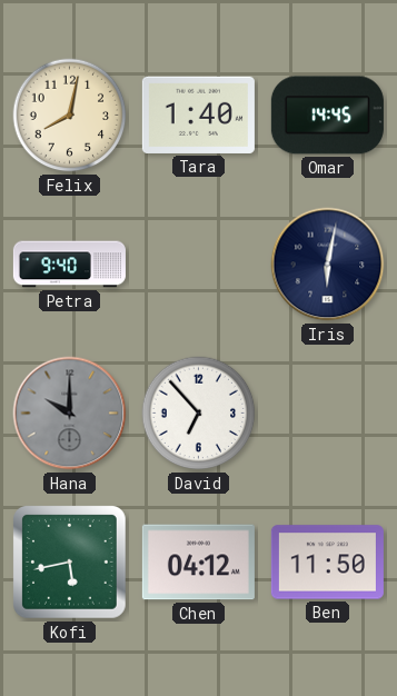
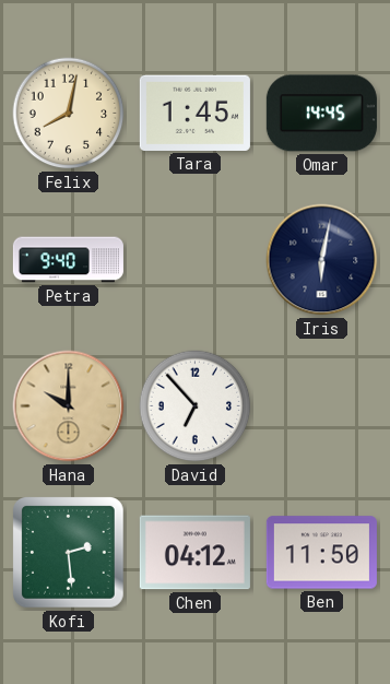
Tara: 1:40 -> 1:45
Hana dial: grey -> champagne
Kofi: 5:43 -> 2:29
